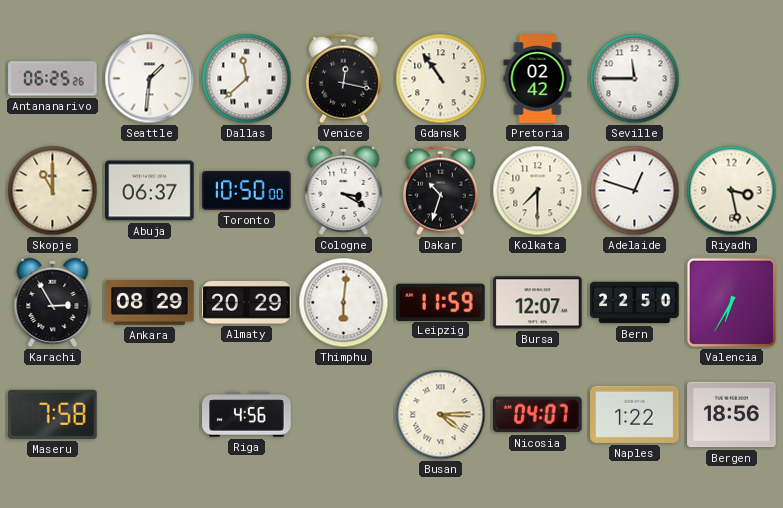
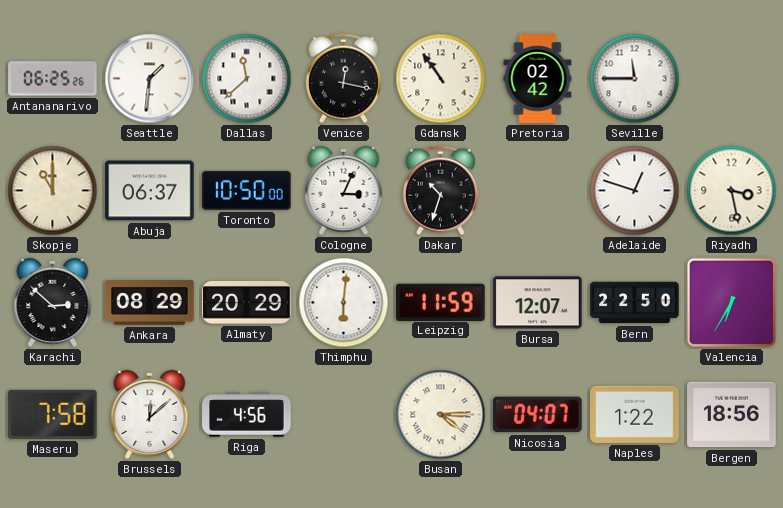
Cologne: 3:20 -> 3:04
Kolkata: 7:30 -> none
Karachi: 2:55 -> 2:52
Brussels: none -> 12:08
